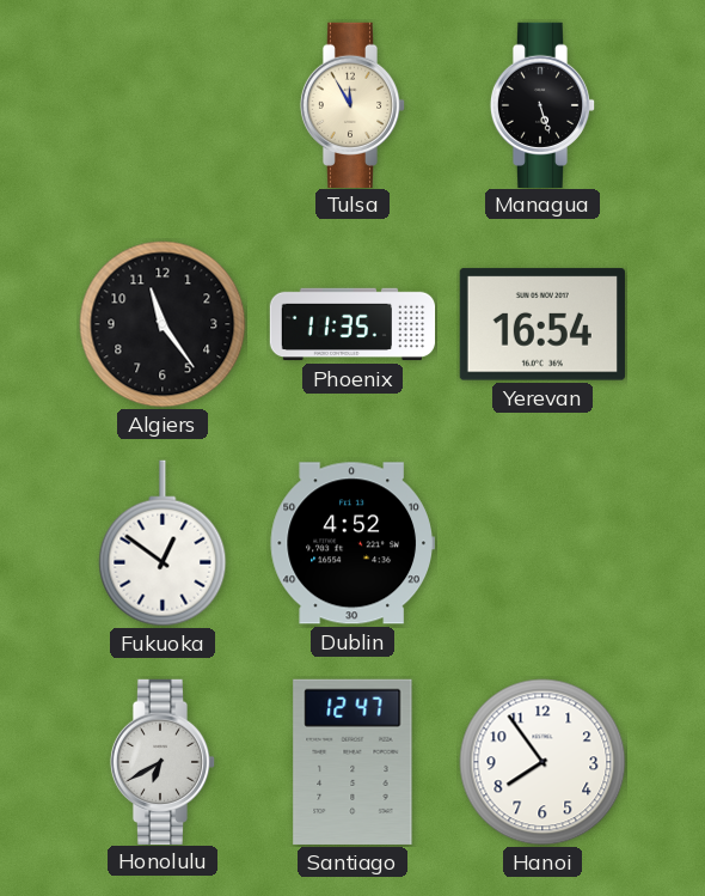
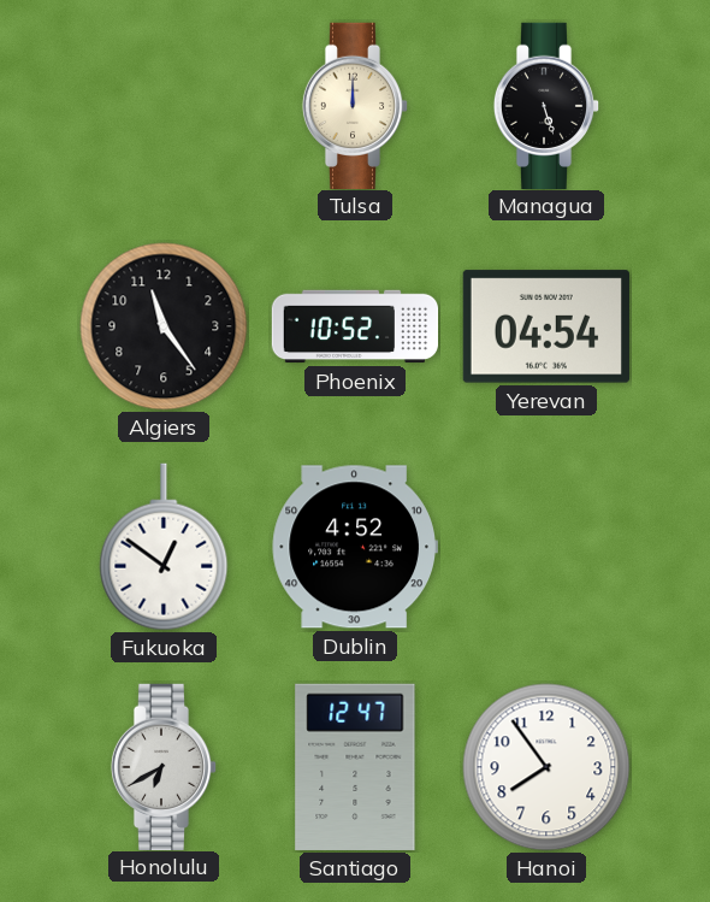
Tulsa: 11:55 -> 12:00
Phoenix: 11:35 -> 10:52
Yerevan: 16:54 -> 04:54
